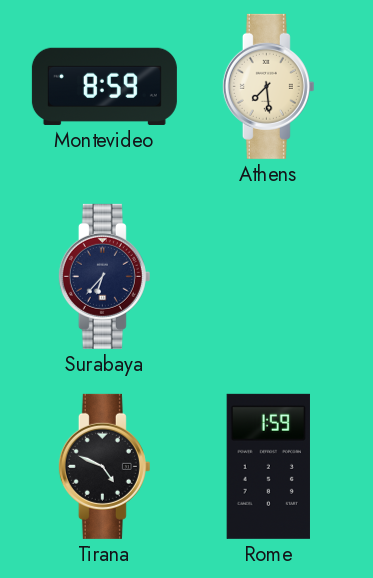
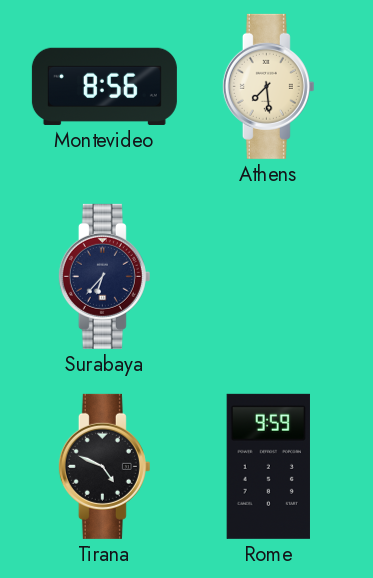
Montevideo: 8:59 -> 8:56
Rome: 1:59 -> 9:59
